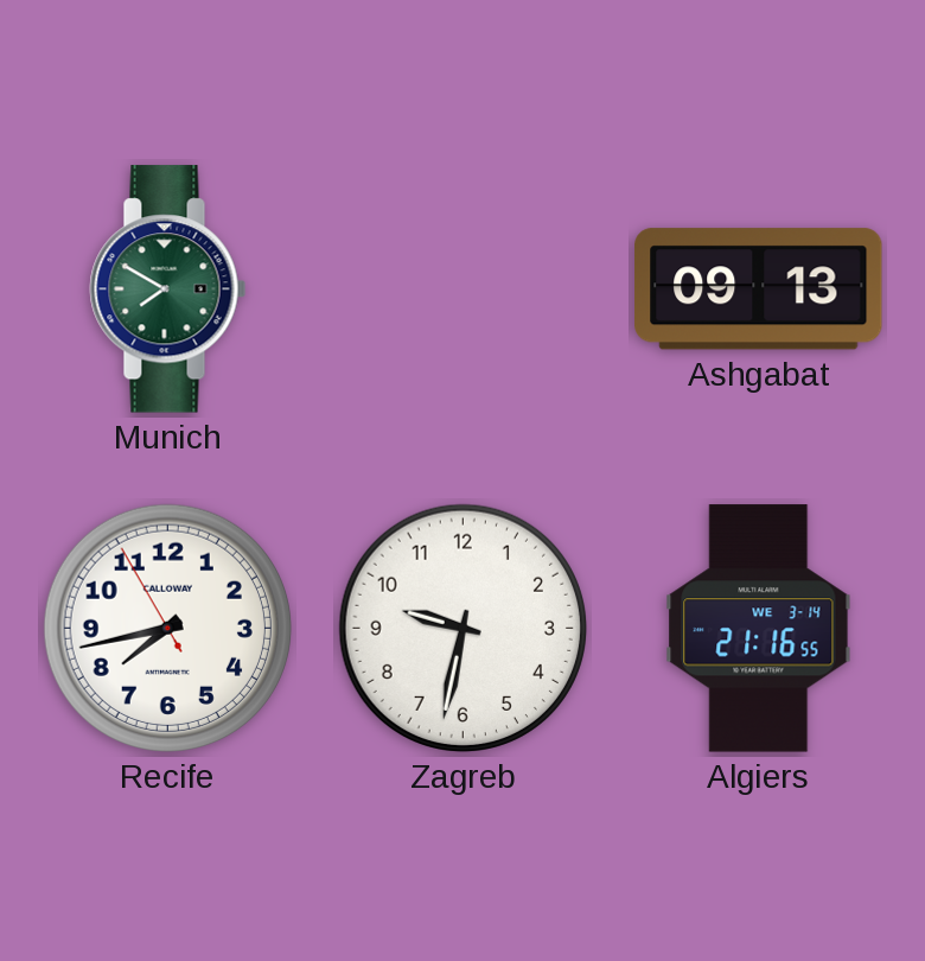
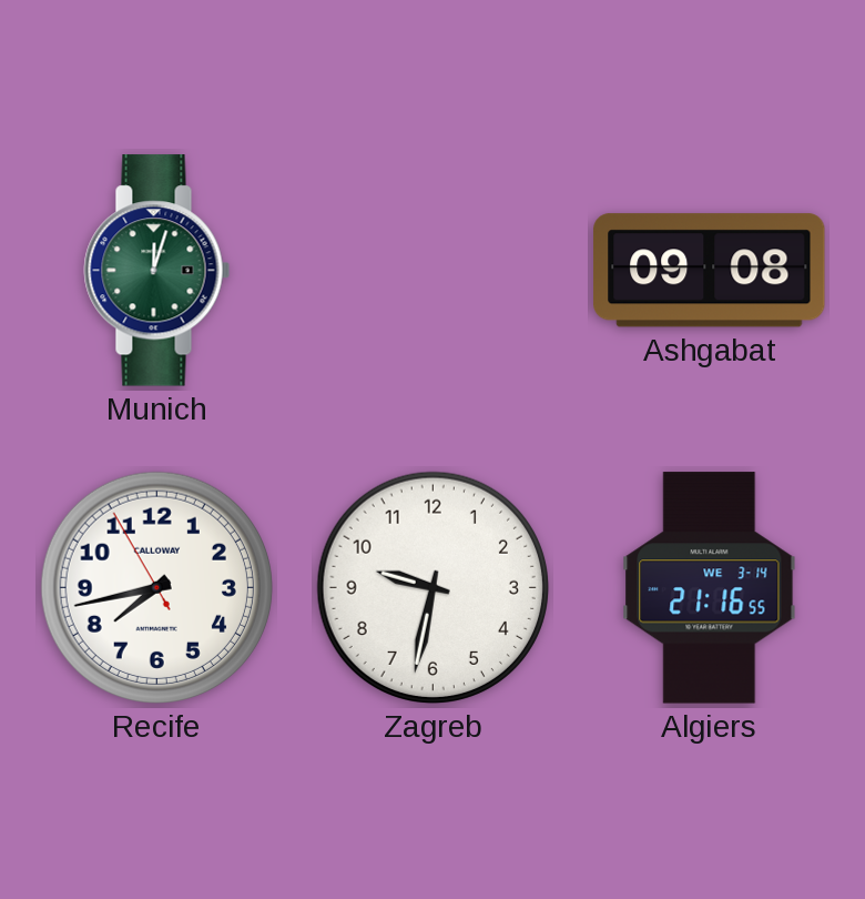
Munich: 7:50 -> 12:03
Ashgabat: 09:13 -> 09:08
